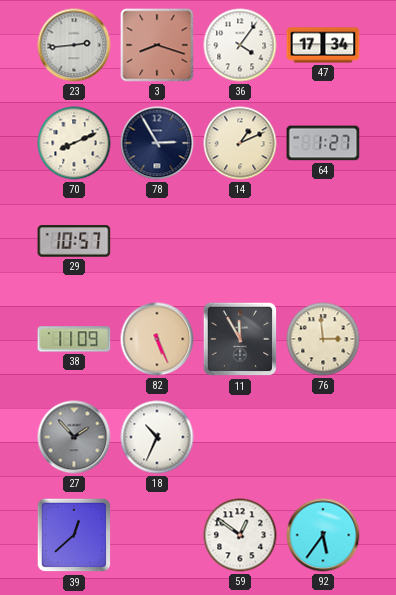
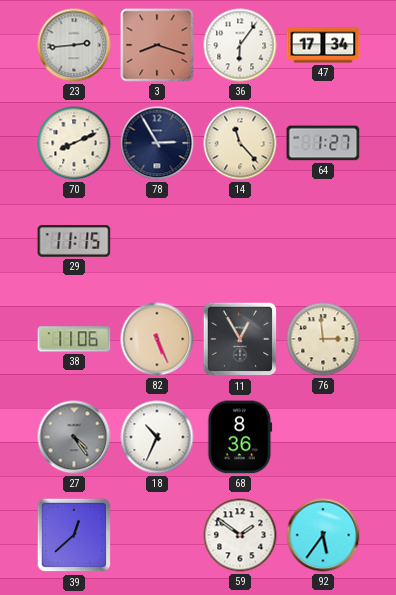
36: 4:06 -> 6:06
14: 1:11 -> 11:23
29: 10:57 -> 11:15
38: 11:09 -> 11:06
11: 11:55 -> 12:55
27: 1:53 -> 4:24
68: none -> 8:36
59: 12:51 -> 1:51
